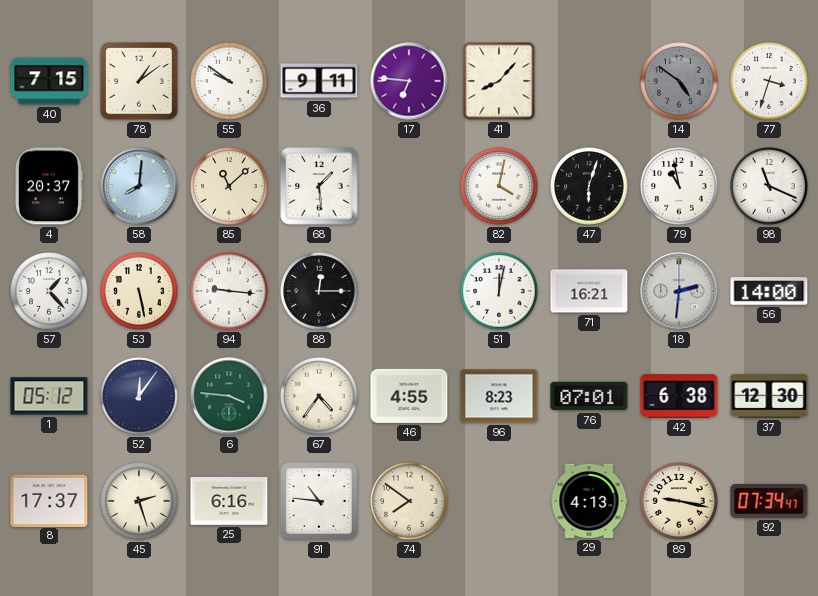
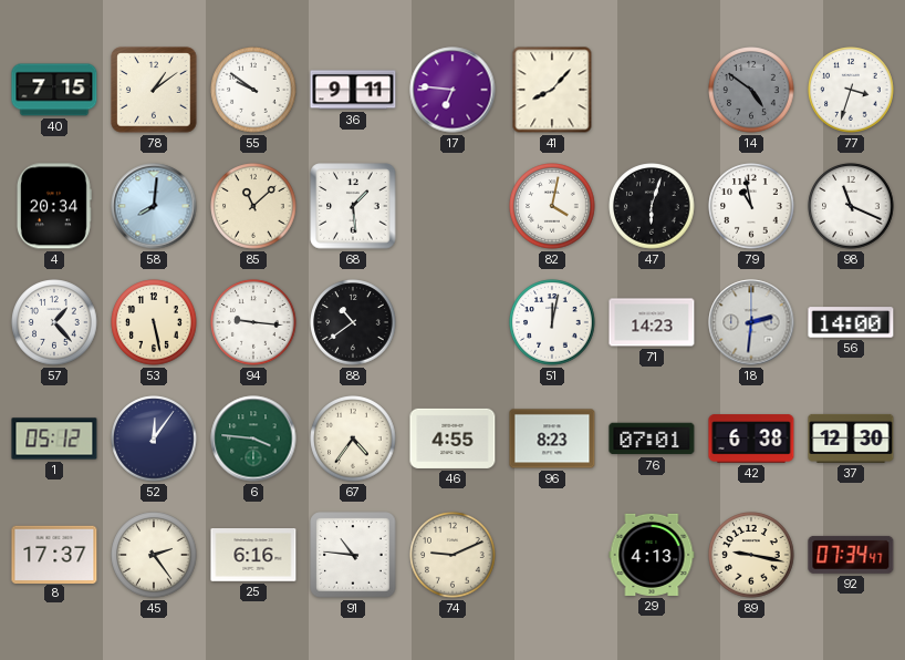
4: 20:37 -> 20:34
88: 12:15 -> 10:39
71: 16:21 -> 14:23
45: 2:27 -> 2:24
74: 7:51 -> 9:11
